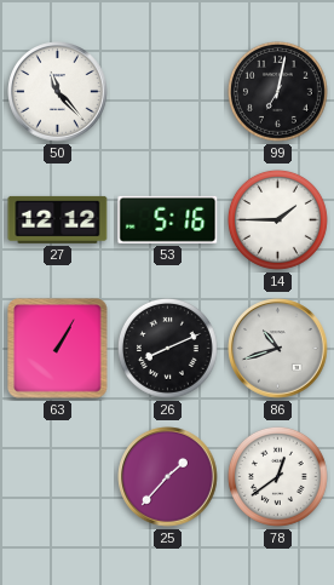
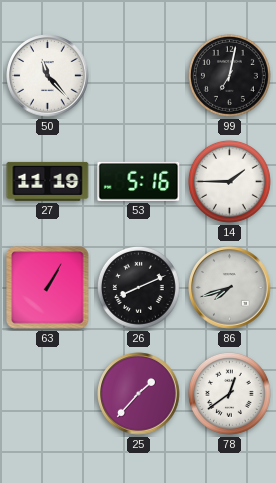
27: 12:12 -> 11:19
86: 10:42 -> 7:42
